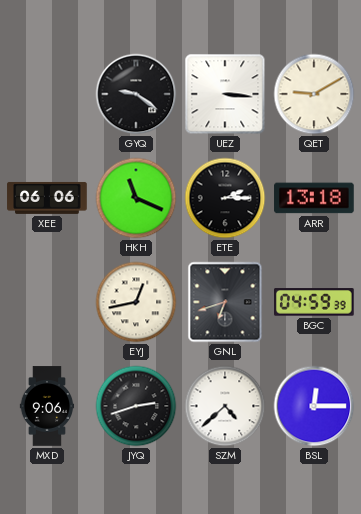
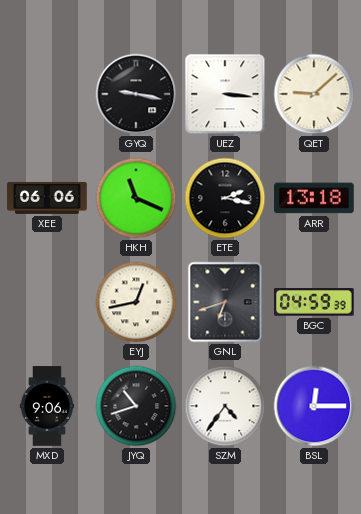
GYQ: 9:21 -> 9:17
QET: 9:10 -> 9:08
ETE: 2:15 -> 2:17
JYQ: 2:42 -> 10:42
SZM: 4:38 -> 4:36
